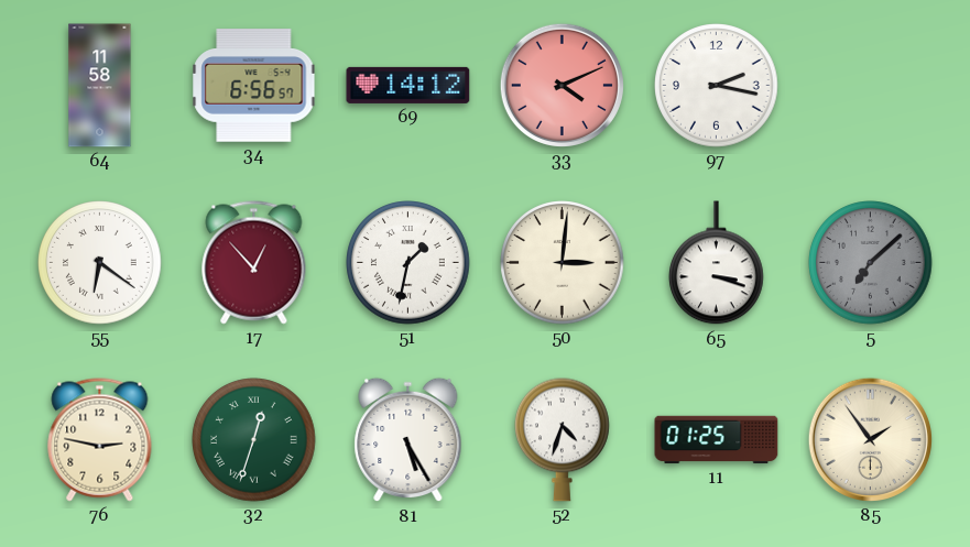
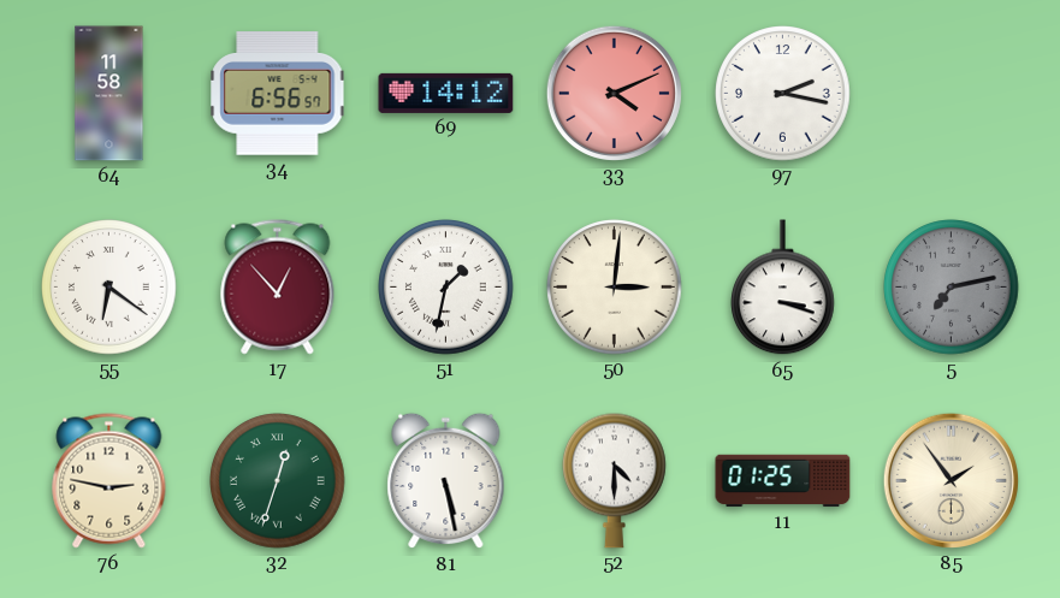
5: 7:08 -> 7:13
81: 5:25 -> 5:28
52: 4:33 -> 4:30
